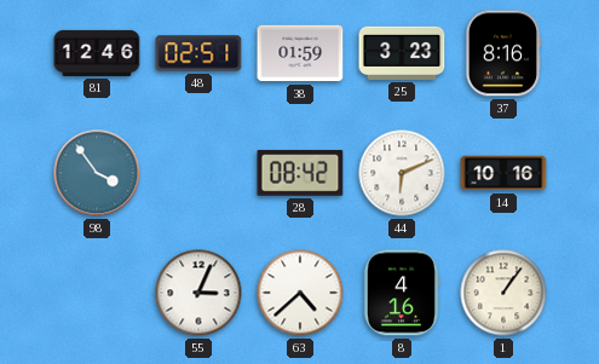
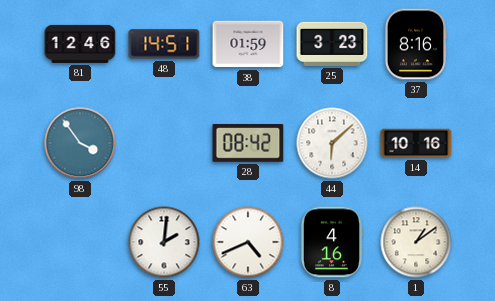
48: 02:51 -> 14:51
44: 6:11 -> 6:08
55: 3:04 -> 2:01
63: 4:38 -> 4:41
1: 1:06 -> 1:09
